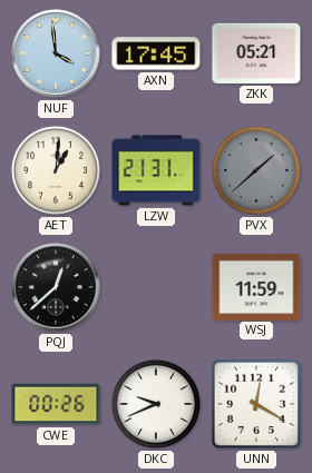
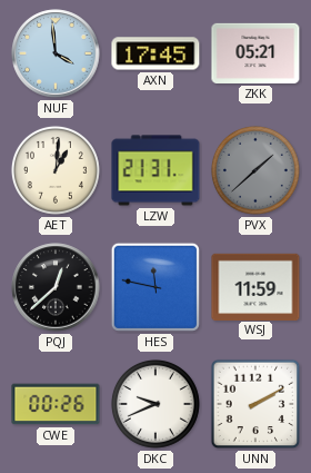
HES: none -> 11:47
UNN: 12:20 -> 2:10
